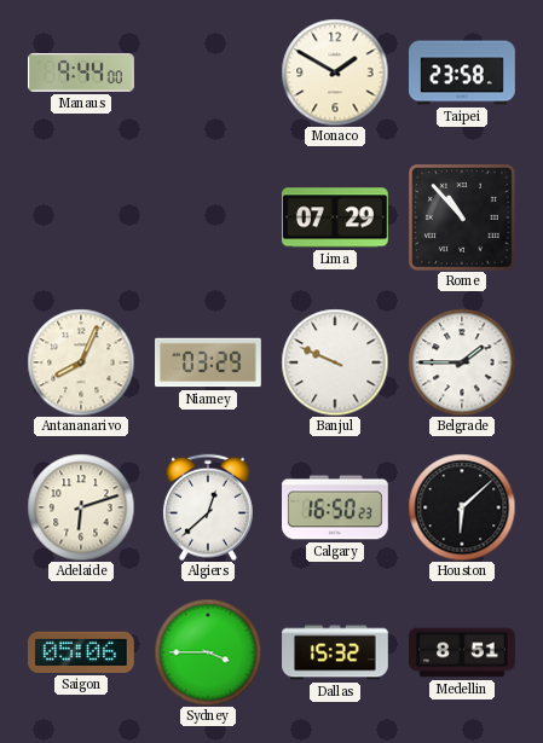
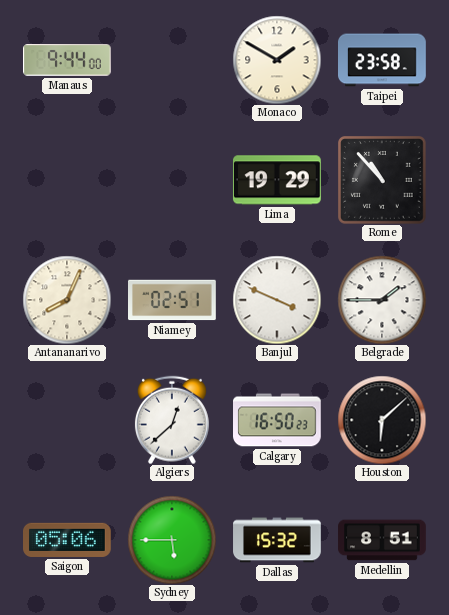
Lima: 07:29 -> 19:29
Niamey: 03:29 -> 02:51
Banjul: 9:49 -> 3:49
Adelaide: 6:12 -> none
Sydney: 3:45 -> 5:45
